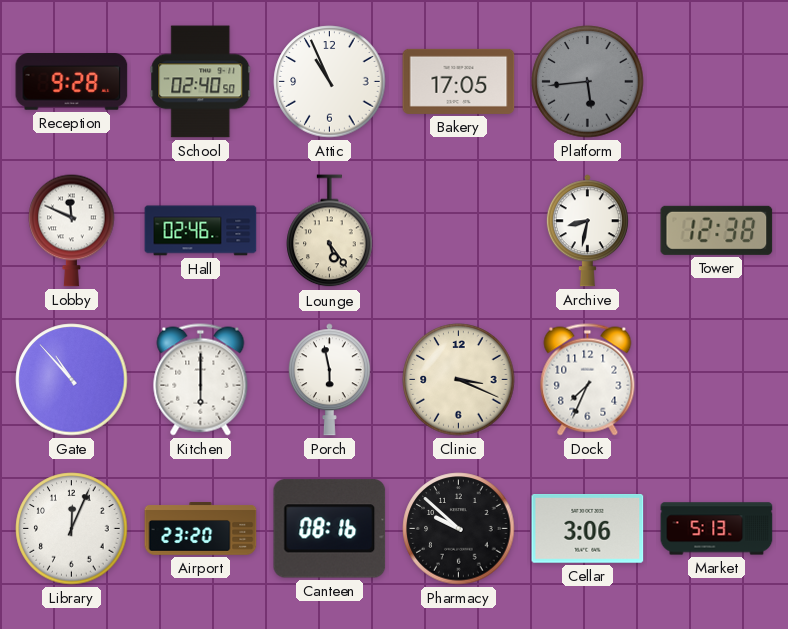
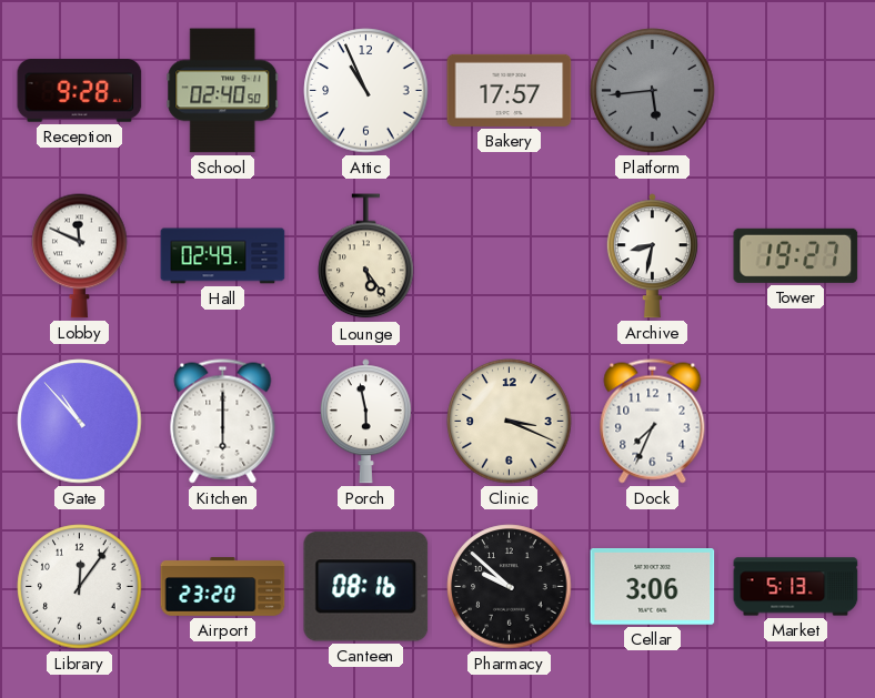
Bakery: 17:05 -> 17:57
Hall: 02:46 -> 02:49
Tower: 12:38 -> 19:27
Library: 12:04 -> 12:06
